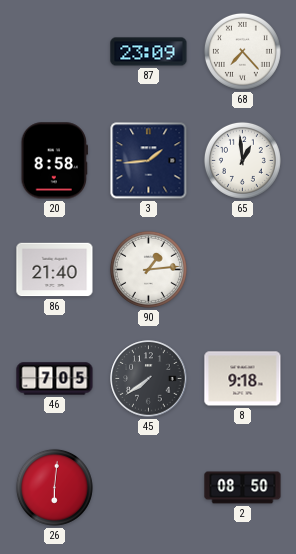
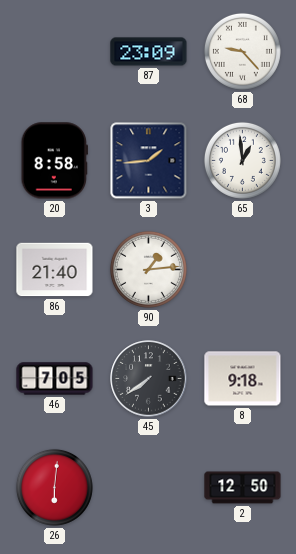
68: 7:23 -> 9:23
2: 08:50 -> 12:50
